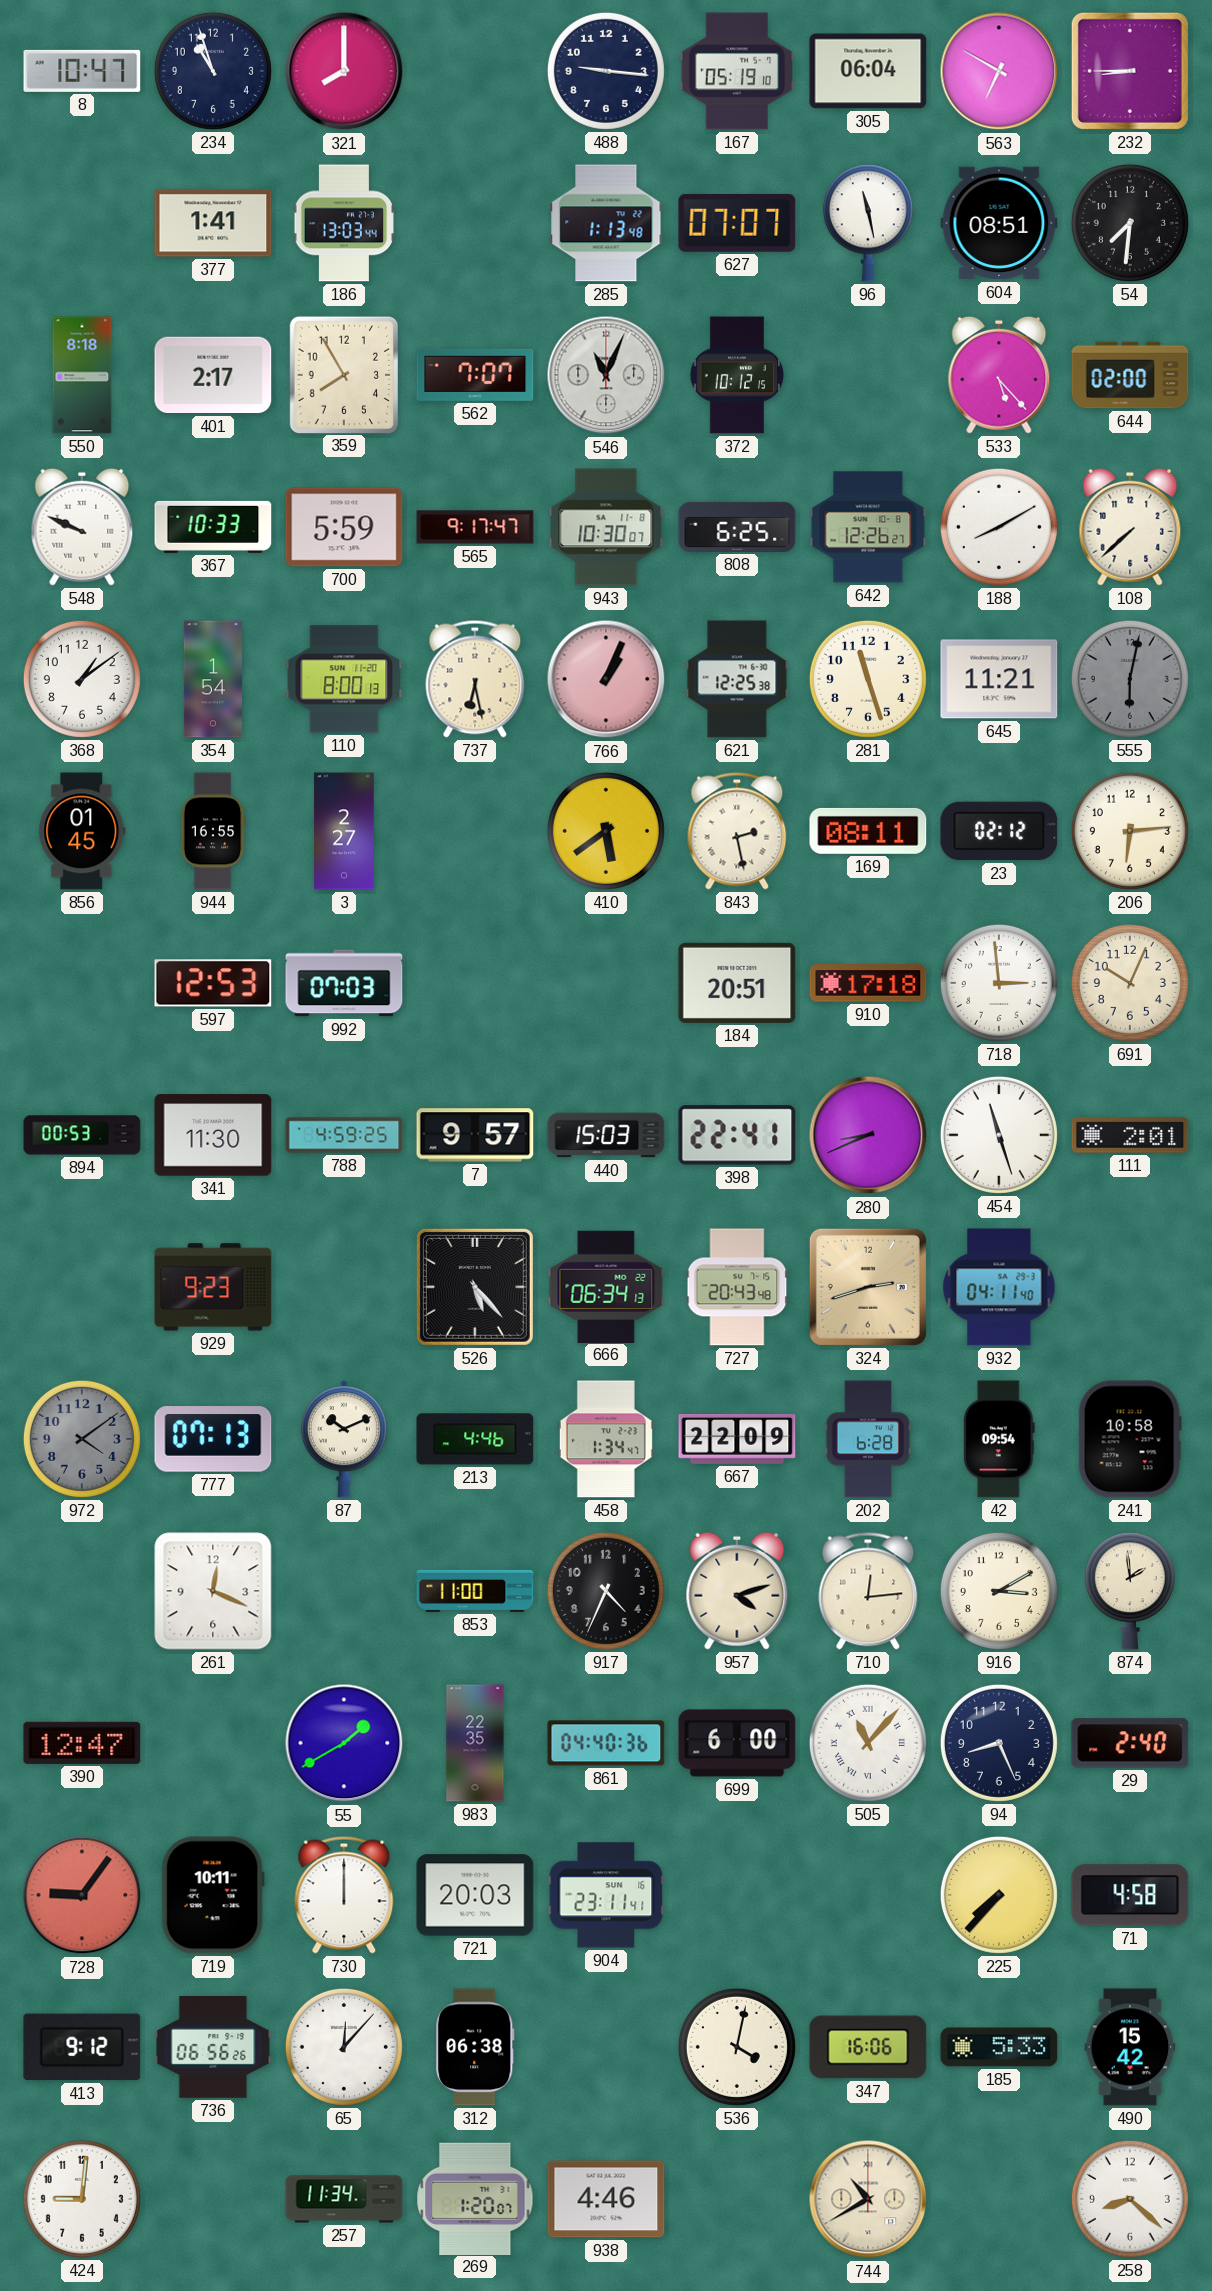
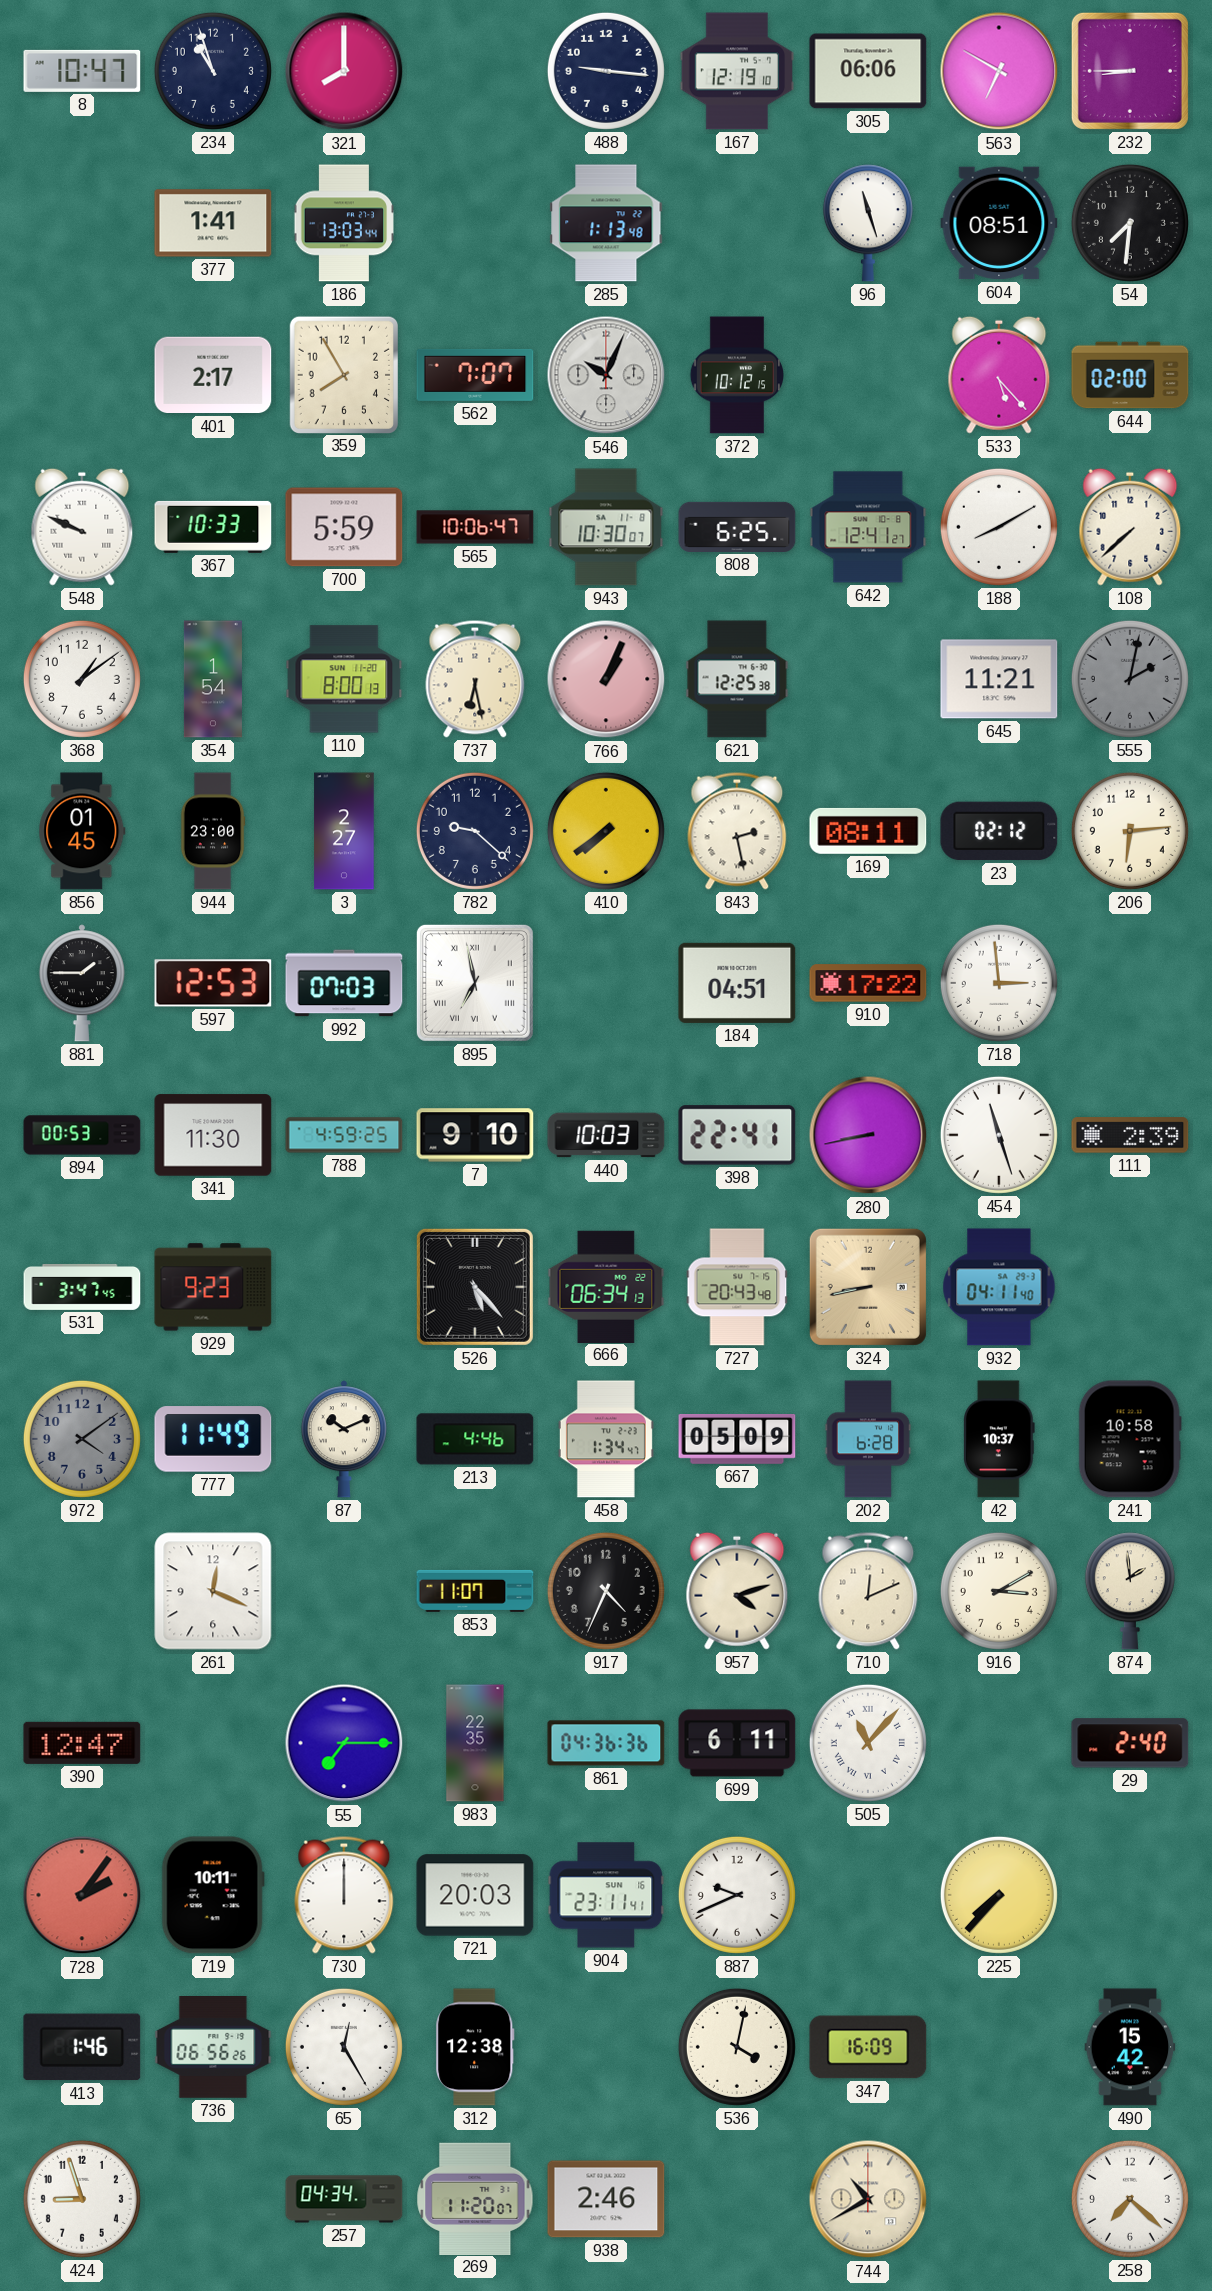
167: 05:19 -> 12:19
305: 06:04 -> 06:06
627: 07:07 -> none
96: 11:28 -> 11:27
550: 8:18 -> none
546: 11:04 -> 10:04
565: 9:17 -> 10:06
642: 12:26 -> 12:41
281: 11:27 -> none
555: 6:02 -> 2:02
944: 16:55 -> 23:00
782: none -> 9:22
410: 5:39 -> 7:39
881: none -> 1:45
895: none -> 6:58
184: 20:51 -> 04:51
910: 17:18 -> 17:22
691: 10:04 -> none
7: 9:57 -> 9:10
440: 15:03 -> 10:03
280: 8:41 -> 8:43
111: 2:01 -> 2:39
531: none -> 3:47
324: 2:42 -> 8:43
777: 07:13 -> 11:49
667: 22:09 -> 05:09
42: 09:54 -> 10:37
853: 11:00 -> 11:07
710: 12:14 -> 12:11
55: 1:40 -> 7:15
861: 04:40 -> 04:36
699: 6:00 -> 6:11
94: 8:26 -> none
728: 9:06 -> 2:06
887: none -> 9:41
71: 4:58 -> none
413: 9:12 -> 1:46
65: 12:07 -> 12:25
312: 06:38 -> 12:38
347: 16:06 -> 16:09
185: 5:33 -> none
424: 9:01 -> 8:57
257: 11:34 -> 04:34
269: 1:20 -> 11:20
938: 4:46 -> 2:46
258: 8:22 -> 7:22
